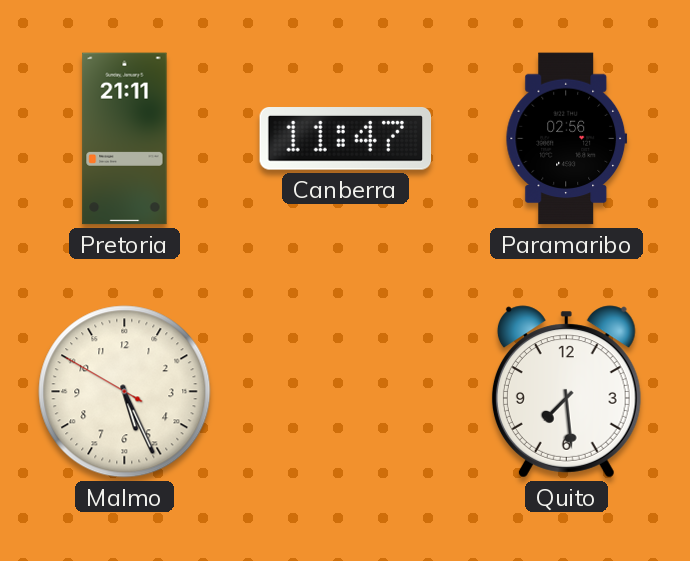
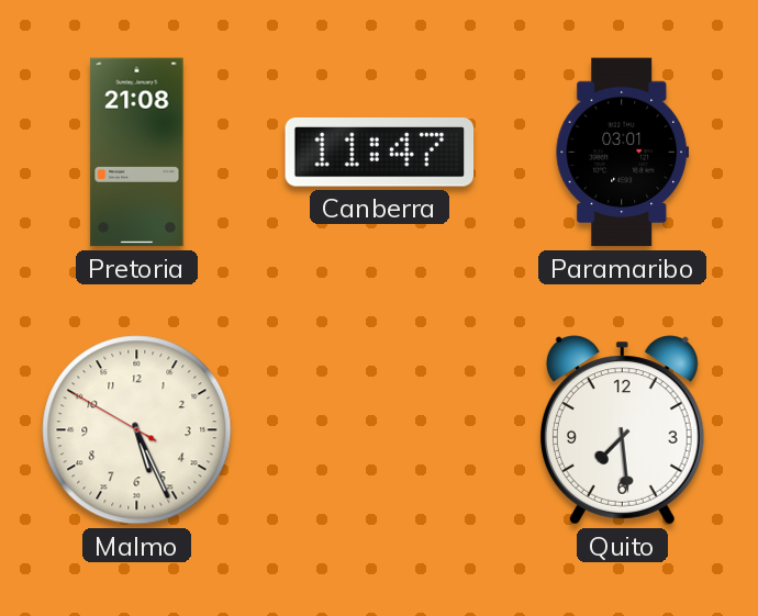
Pretoria: 21:11 -> 21:08
Paramaribo: 02:56 -> 03:01
